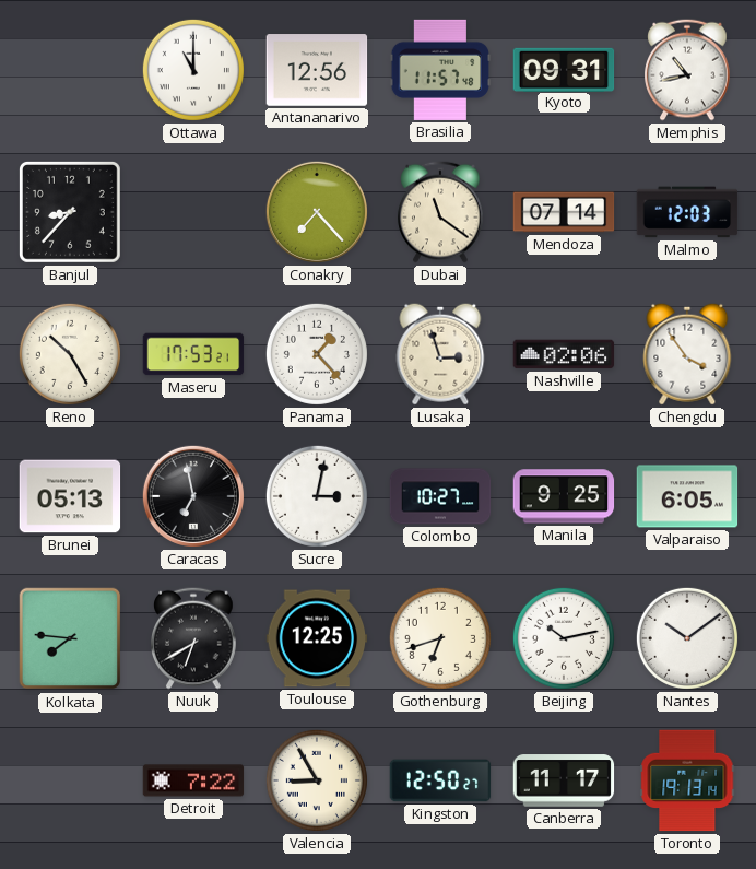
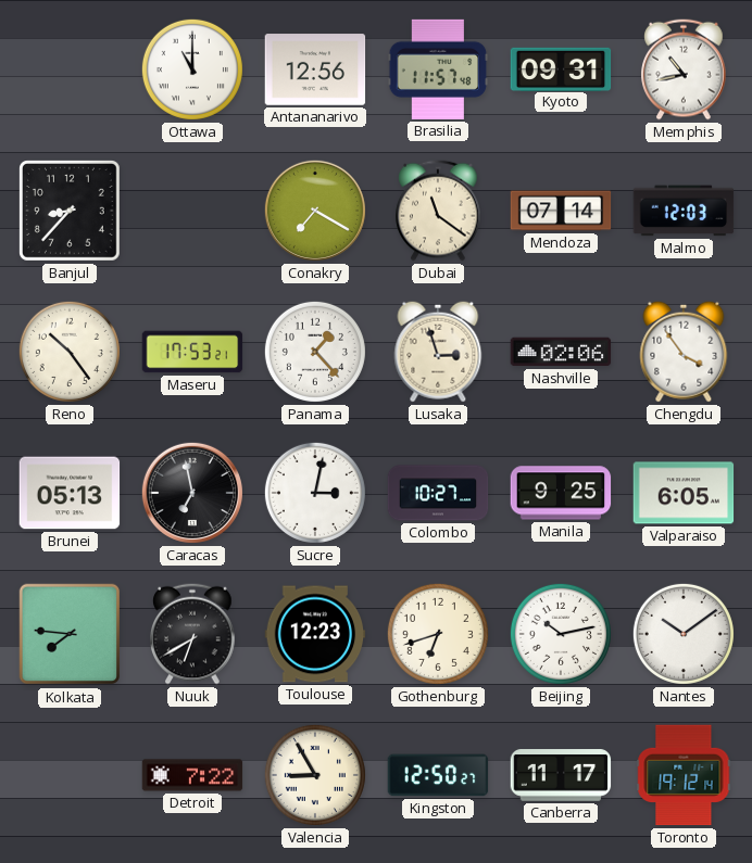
Conakry: 7:23 -> 7:20
Reno: 10:25 -> 10:24
Toulouse: 12:25 -> 12:23
Toronto: 19:13 -> 19:12
